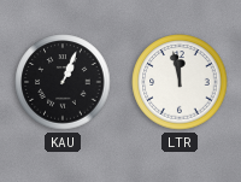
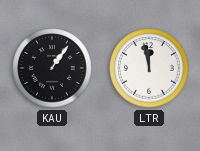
KAU: 1:04 -> 1:06
